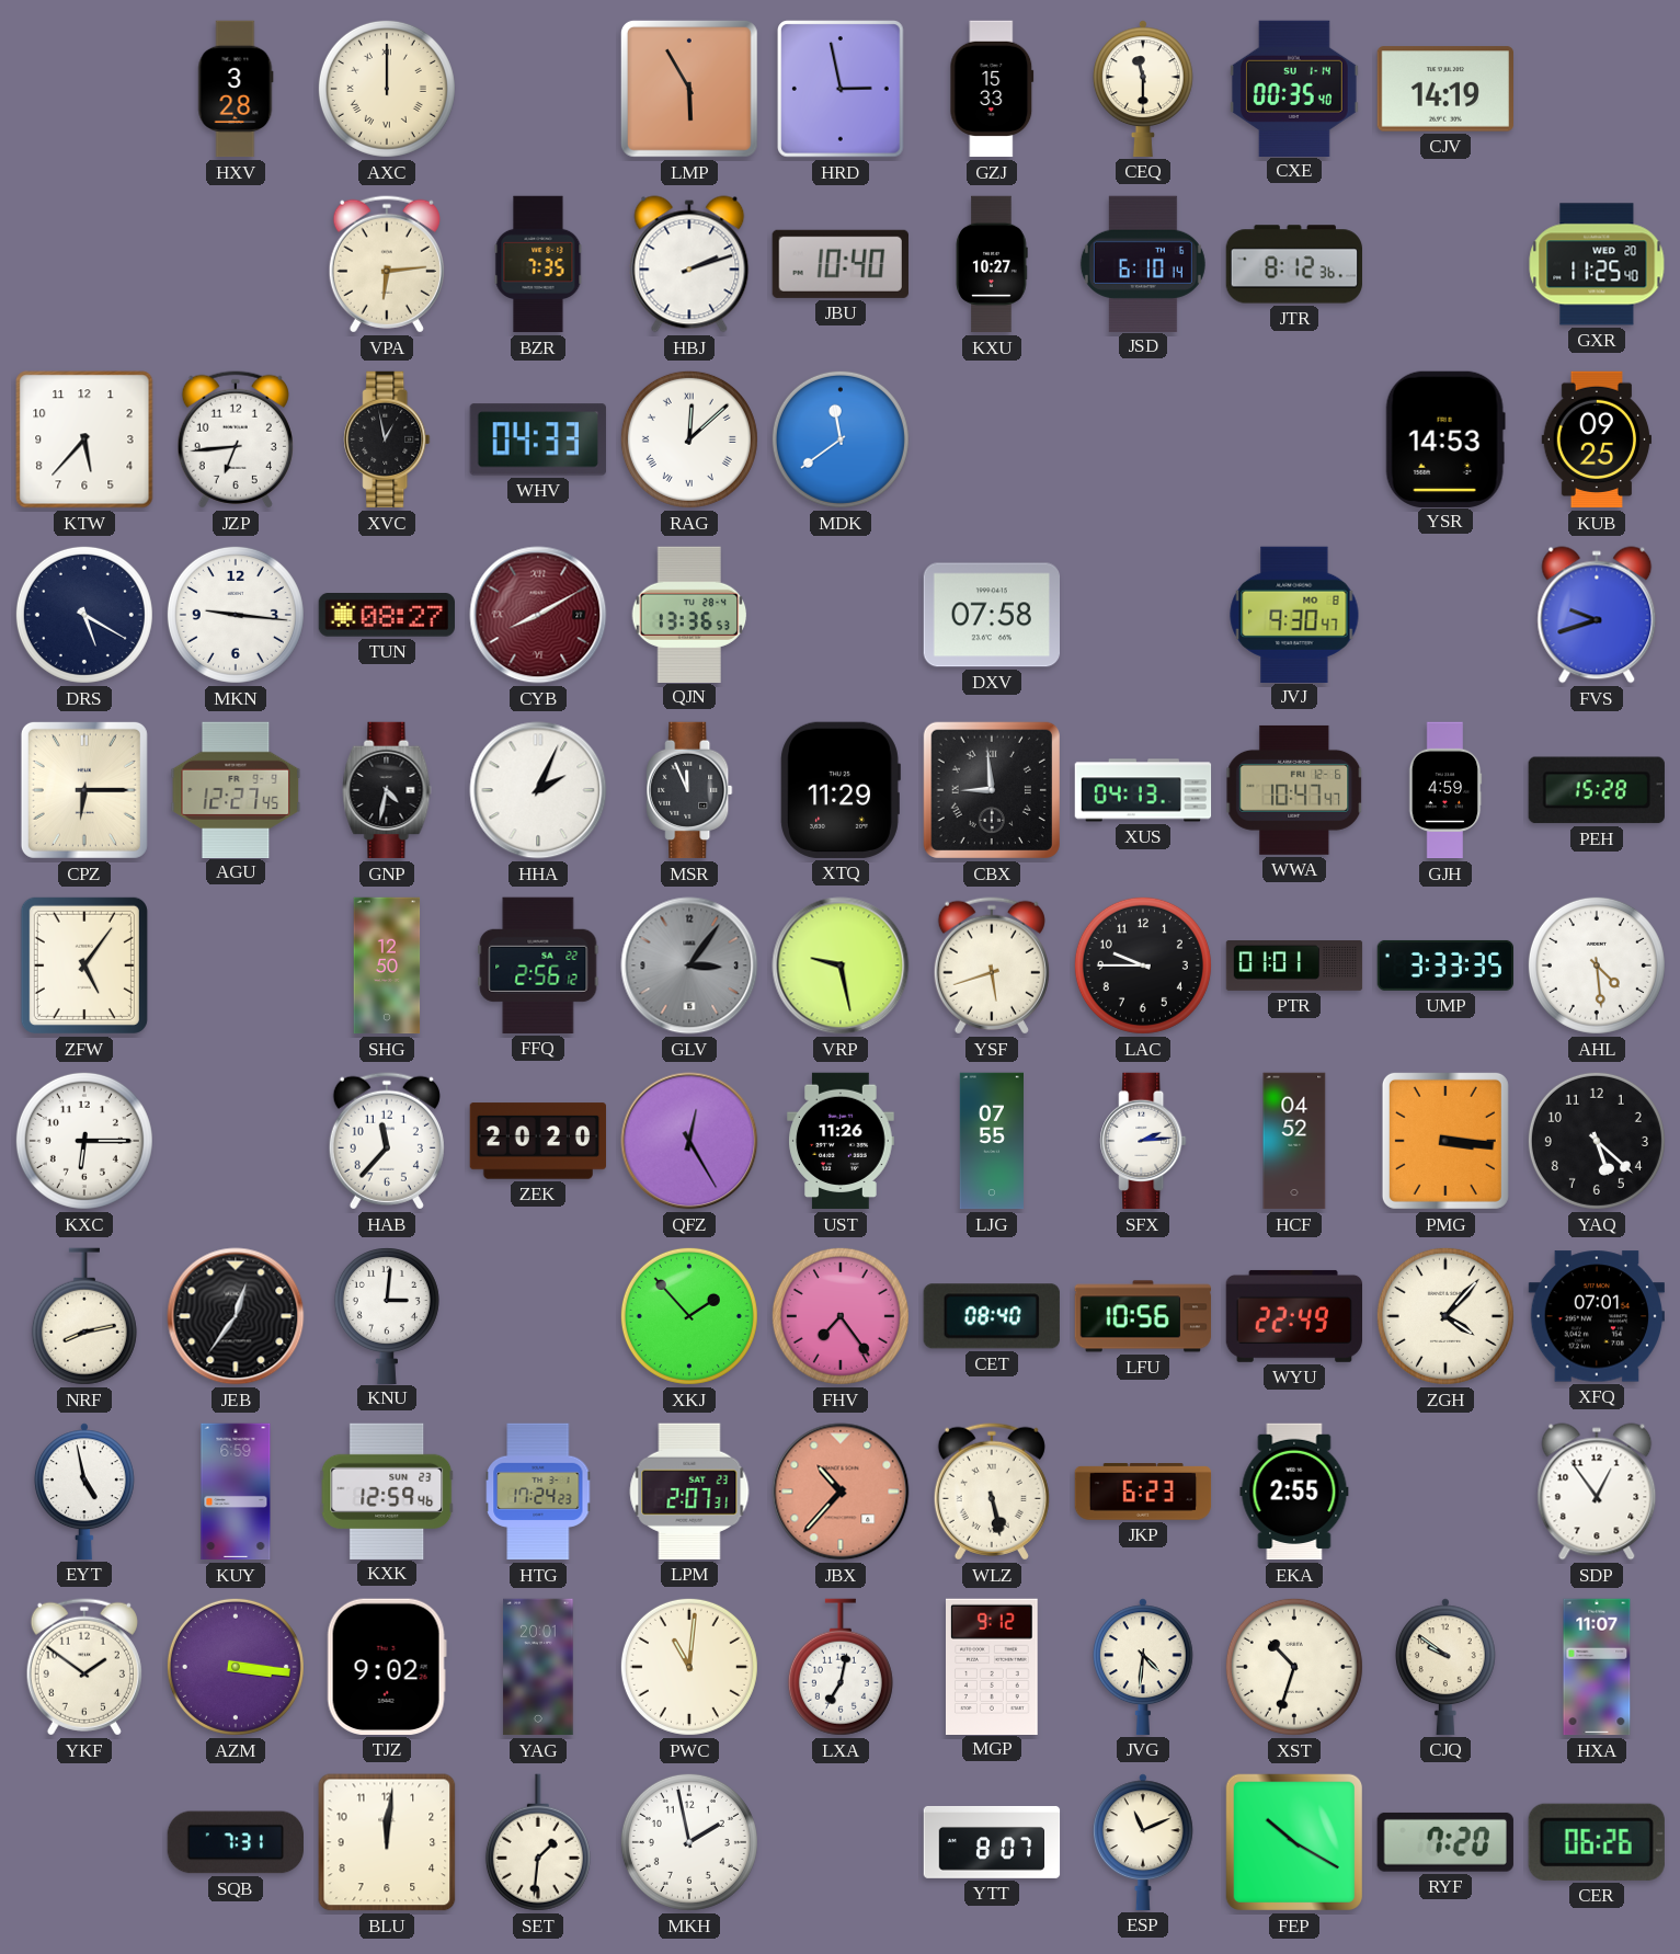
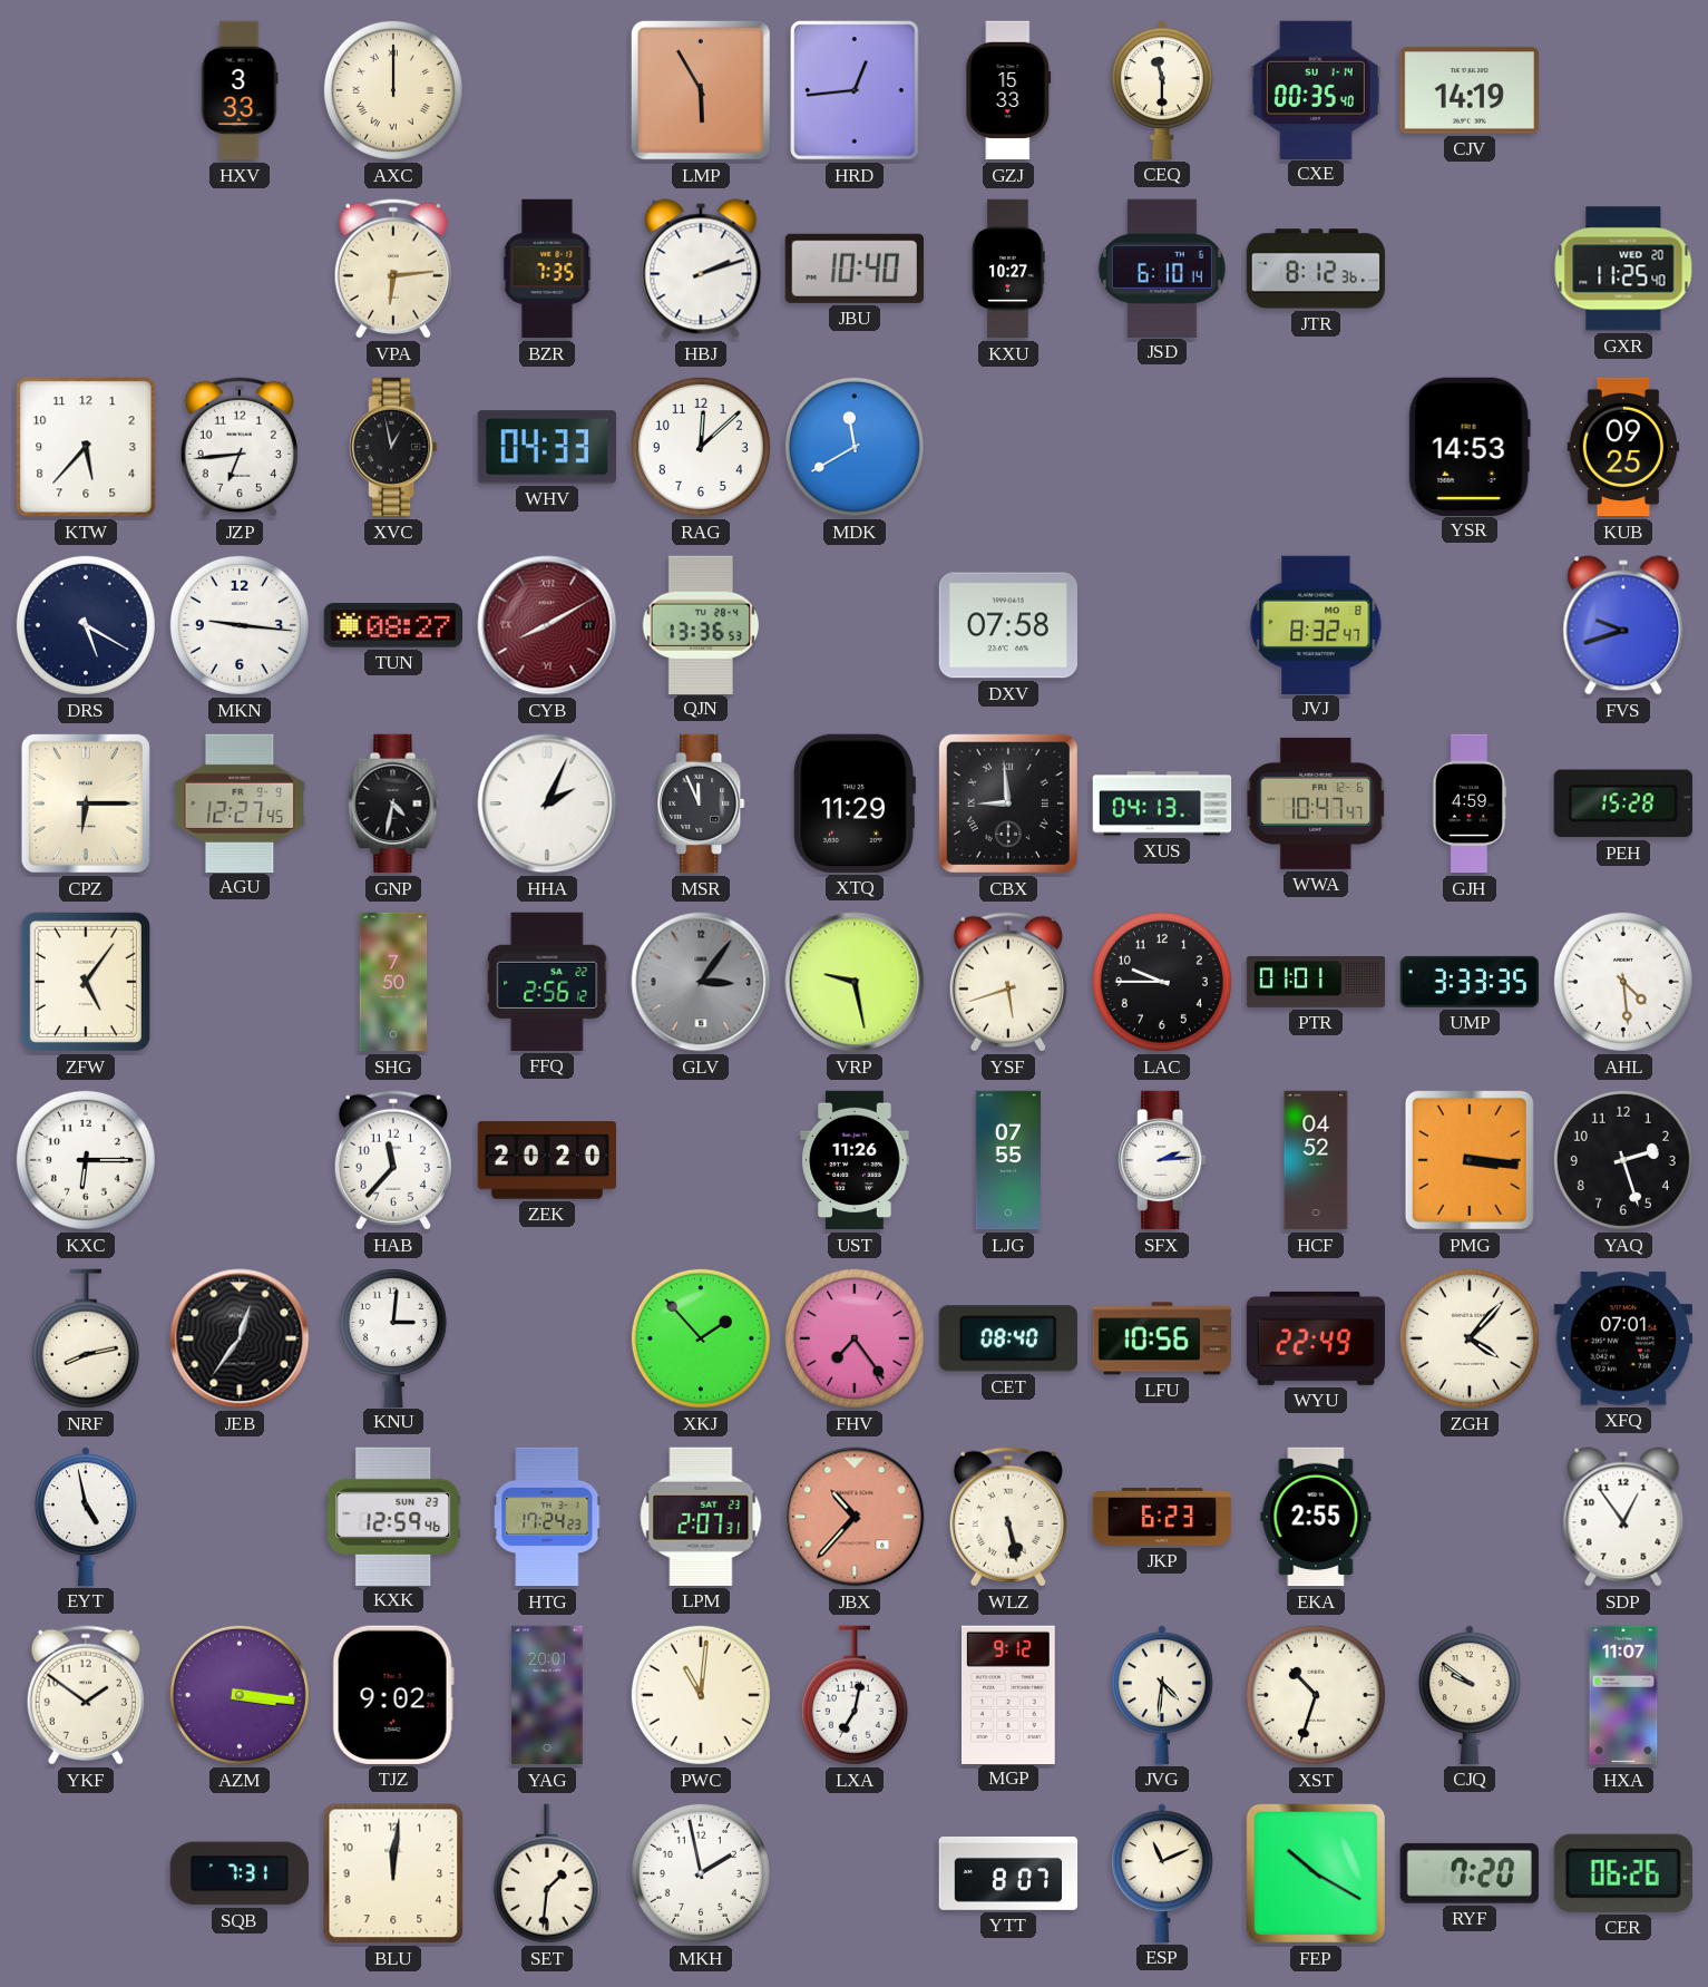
HXV: 3:28 -> 3:33
HRD: 2:58 -> 12:44
RAG numerals: Roman -> Arabic
MDK: 11:39 -> 11:40
JVJ: 9:30 -> 8:32
SHG: 12:50 -> 7:50
QFZ: 12:25 -> none
YAQ: 5:22 -> 2:27
KUY: 6:59 -> none
